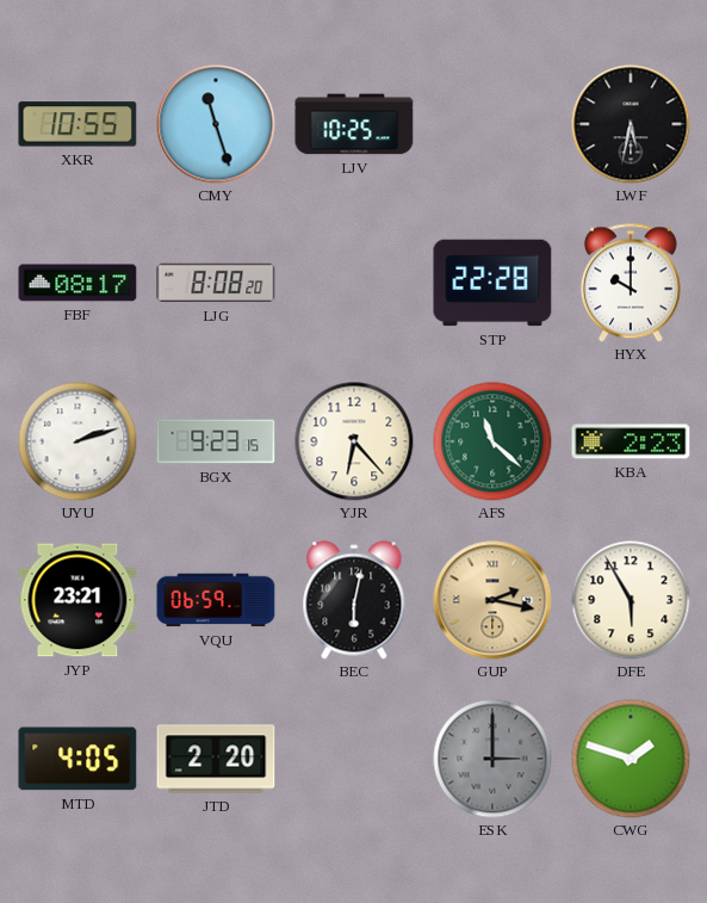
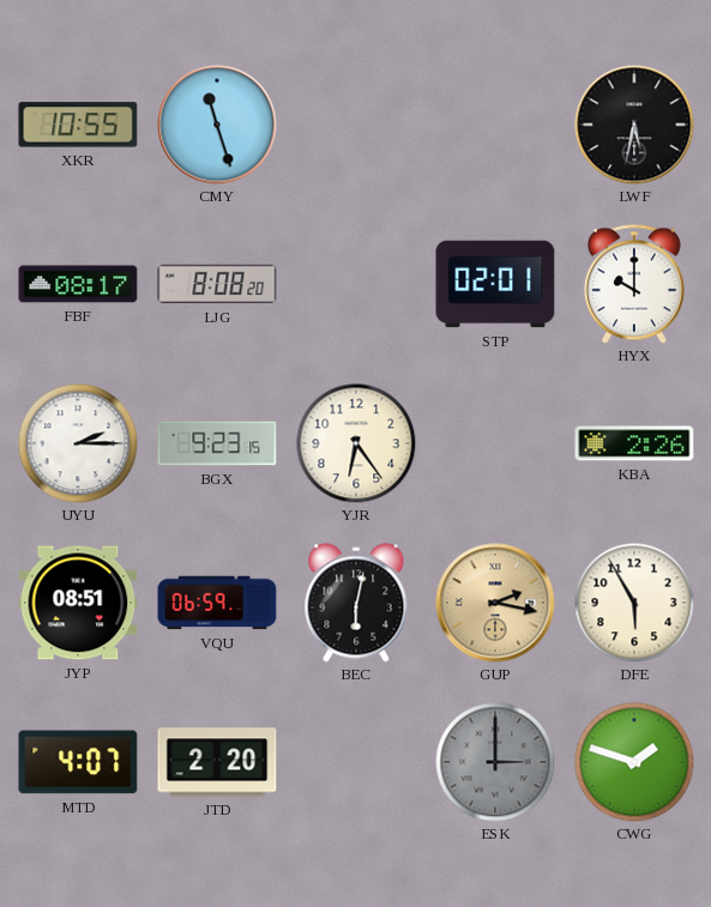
LJV: 10:25 -> none
STP: 22:28 -> 02:01
UYU: 2:12 -> 2:15
YJR: 6:23 -> 6:24
AFS: 11:22 -> none
KBA: 2:23 -> 2:26
JYP: 23:21 -> 08:51
MTD: 4:05 -> 4:07
